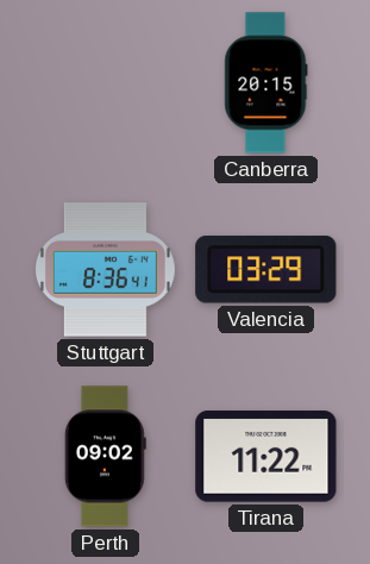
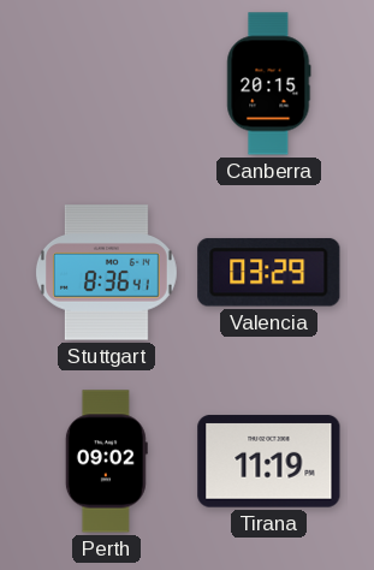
Tirana: 11:22 -> 11:19
